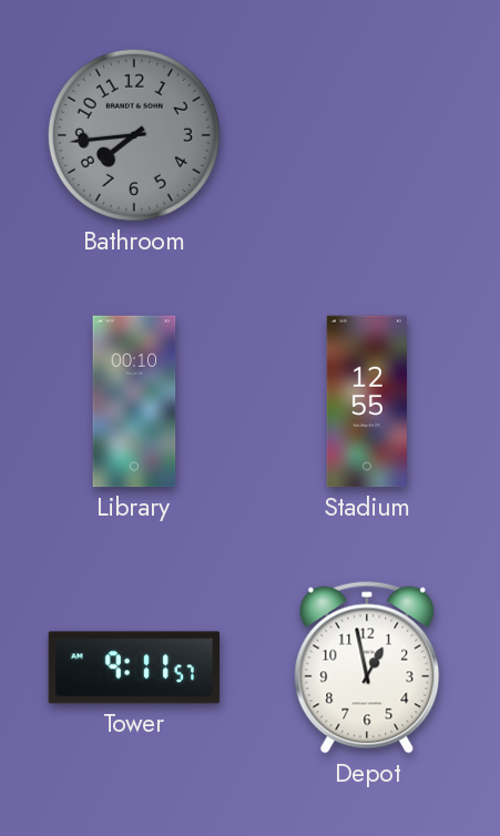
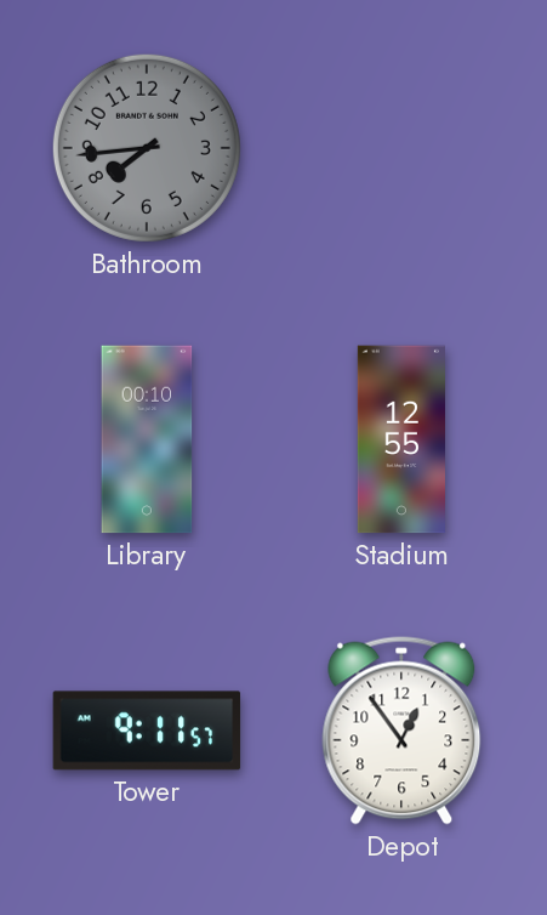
Depot: 12:58 -> 12:54
